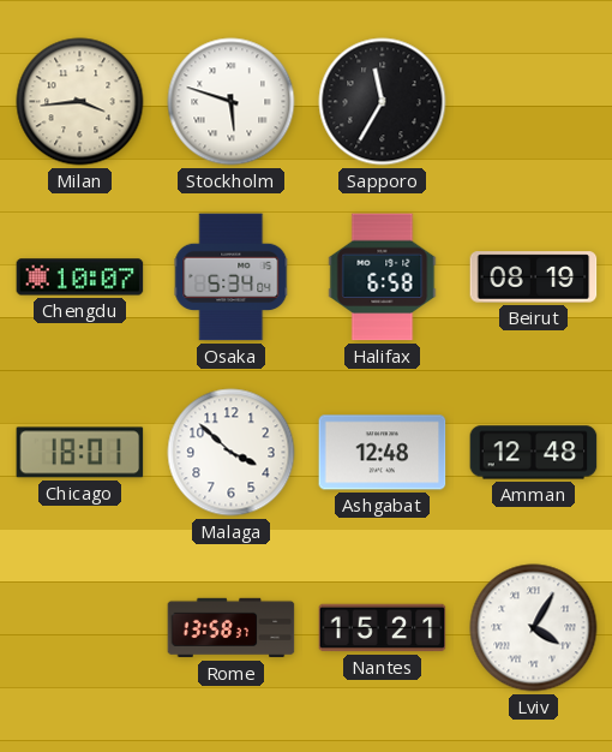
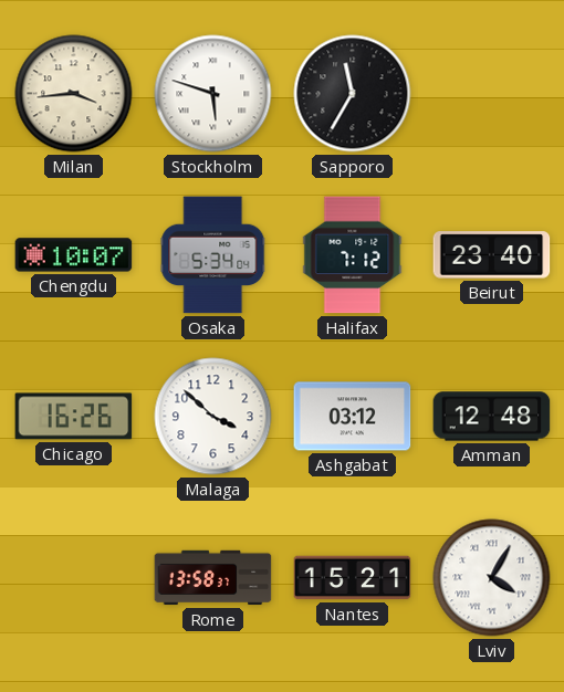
Halifax: 6:58 -> 7:12
Beirut: 08:19 -> 23:40
Chicago: 18:01 -> 16:26
Ashgabat: 12:48 -> 03:12
